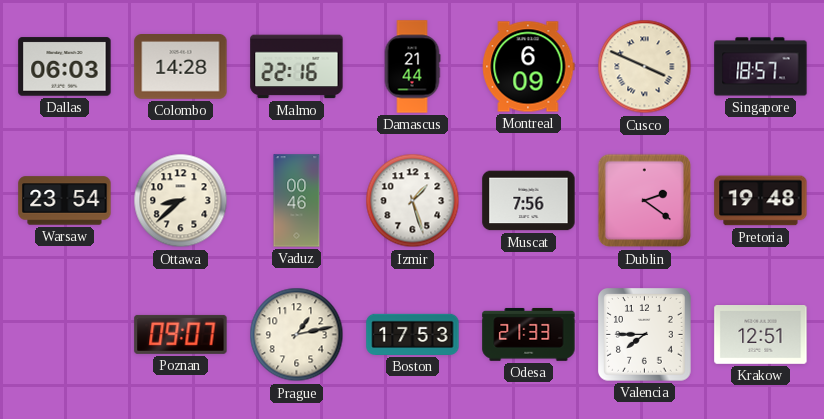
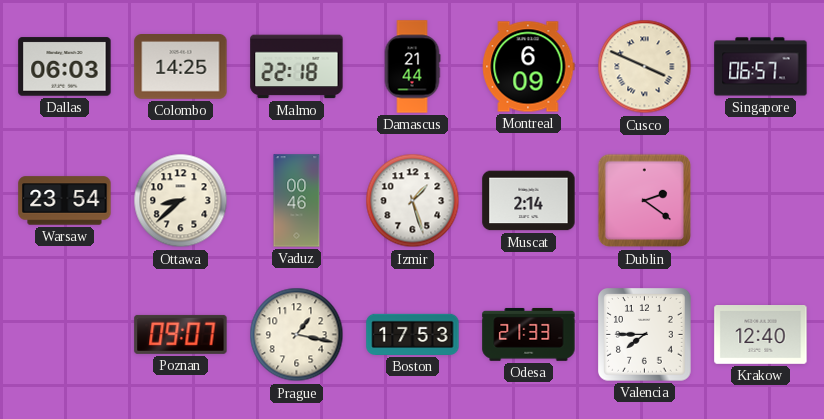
Colombo: 14:28 -> 14:25
Malmo: 22:16 -> 22:18
Singapore: 18:57 -> 06:57
Muscat: 7:56 -> 2:14
Pretoria: 19:48 -> none
Prague: 1:13 -> 1:17
Krakow: 12:51 -> 12:40
